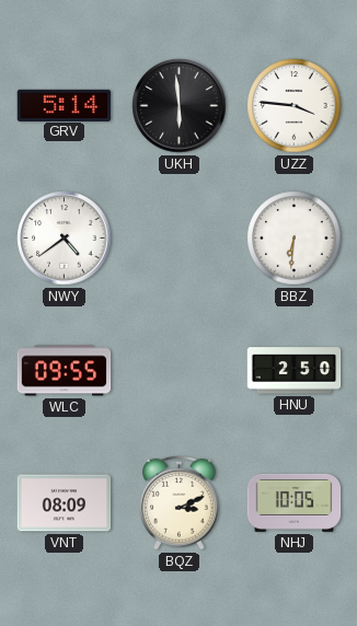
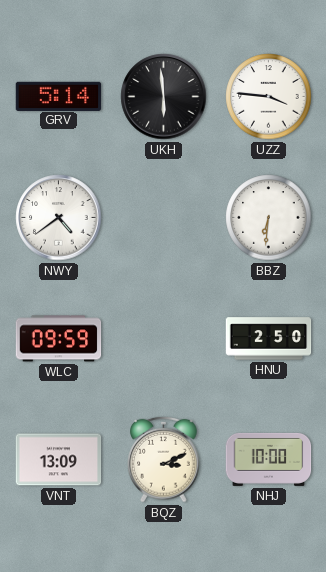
WLC: 09:55 -> 09:59
VNT: 08:09 -> 13:09
NHJ: 10:05 -> 10:00
